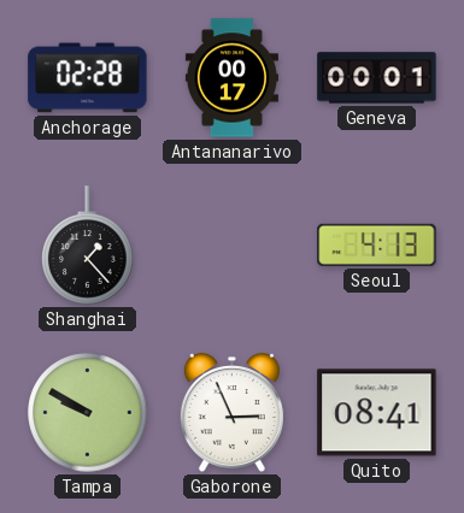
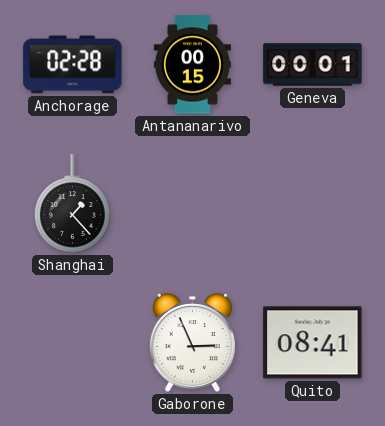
Antananarivo: 00:17 -> 00:15
Seoul: 4:13 -> none
Tampa: 9:50 -> none
